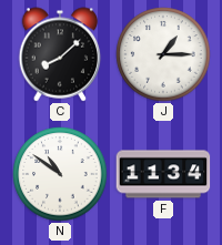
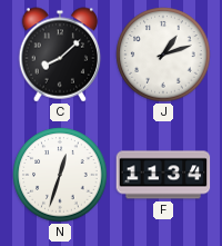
J: 1:15 -> 1:12
N: 10:51 -> 12:33
